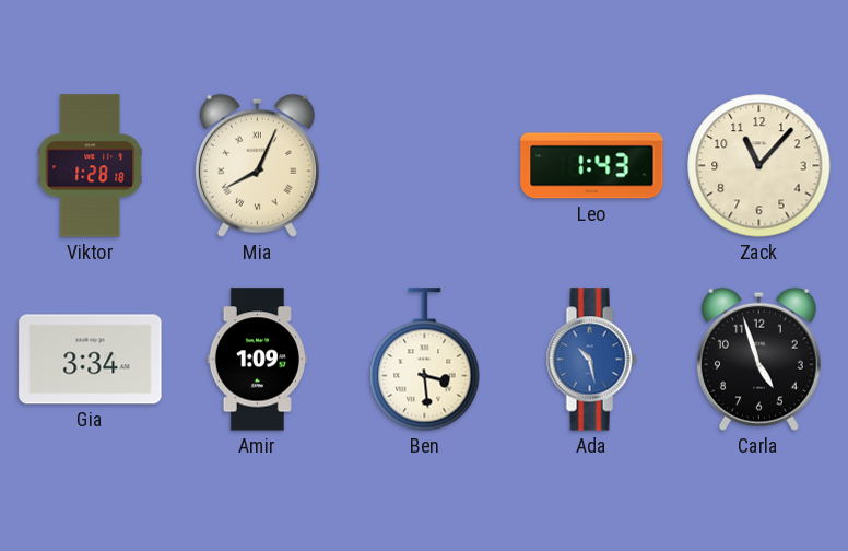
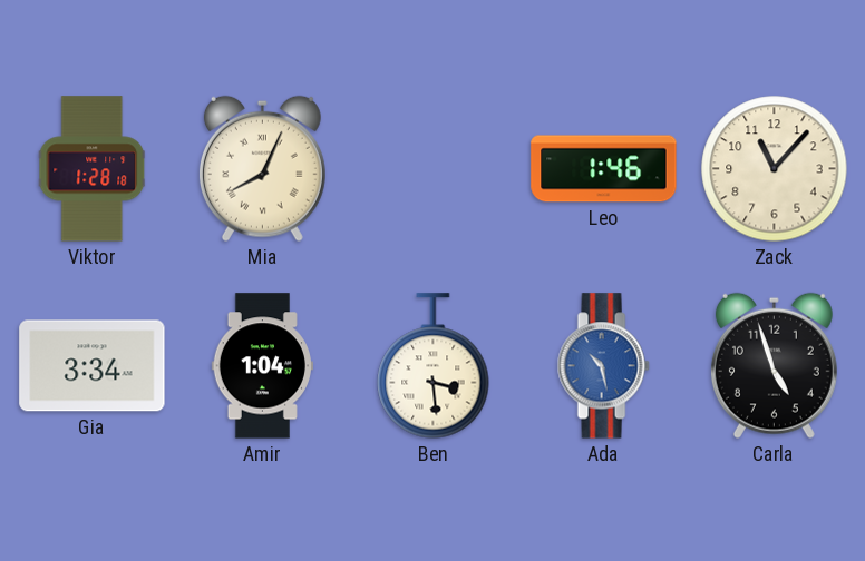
Leo: 1:43 -> 1:46
Amir: 1:09 -> 1:04
